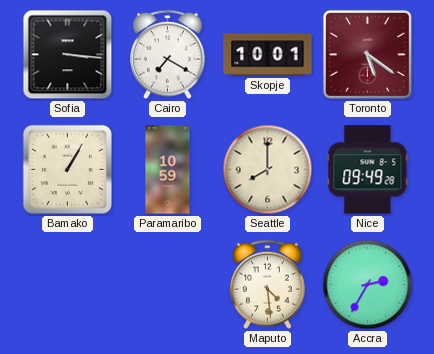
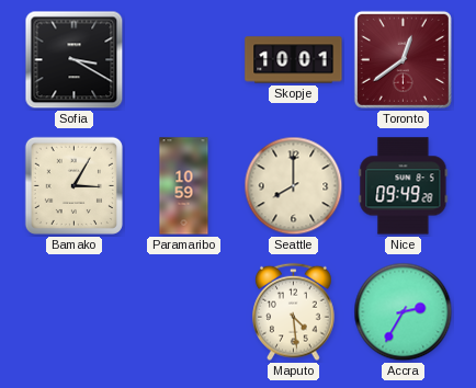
Sofia: 3:16 -> 3:20
Cairo: 7:20 -> none
Toronto: 5:21 -> 12:39
Bamako: 1:05 -> 3:05
